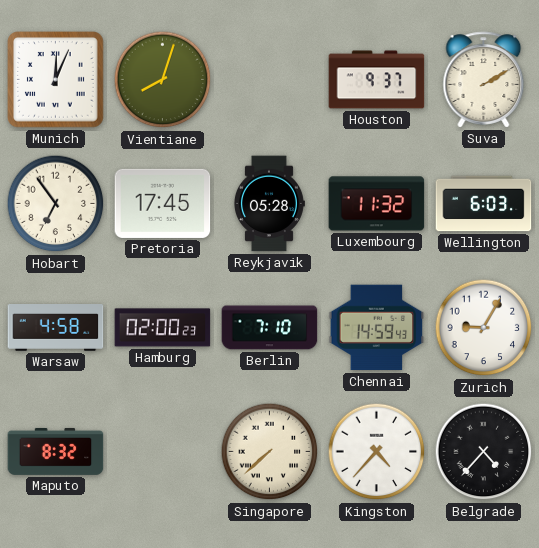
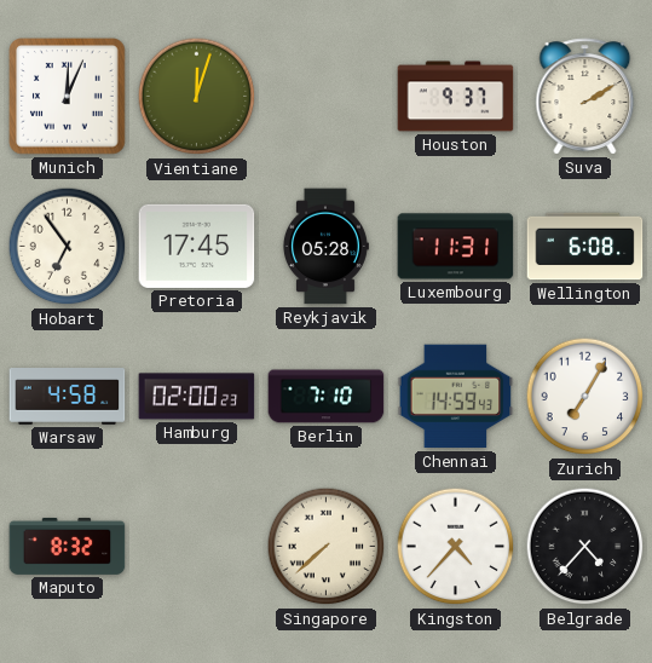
Vientiane: 8:03 -> 12:03
Luxembourg: 11:32 -> 11:31
Wellington: 6:03 -> 6:08
Zurich: 9:05 -> 7:05
